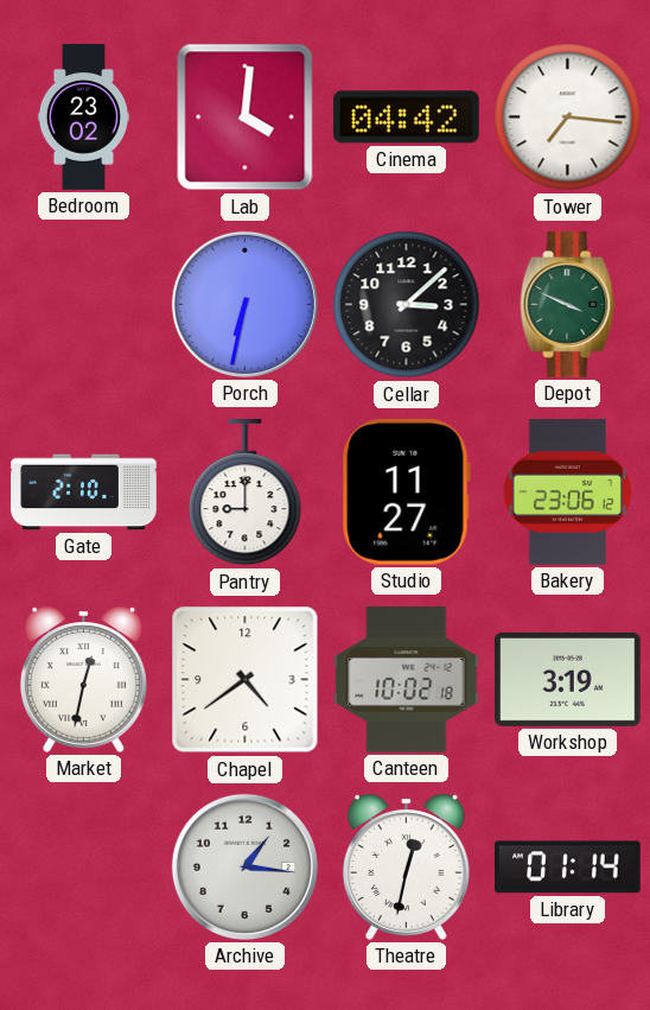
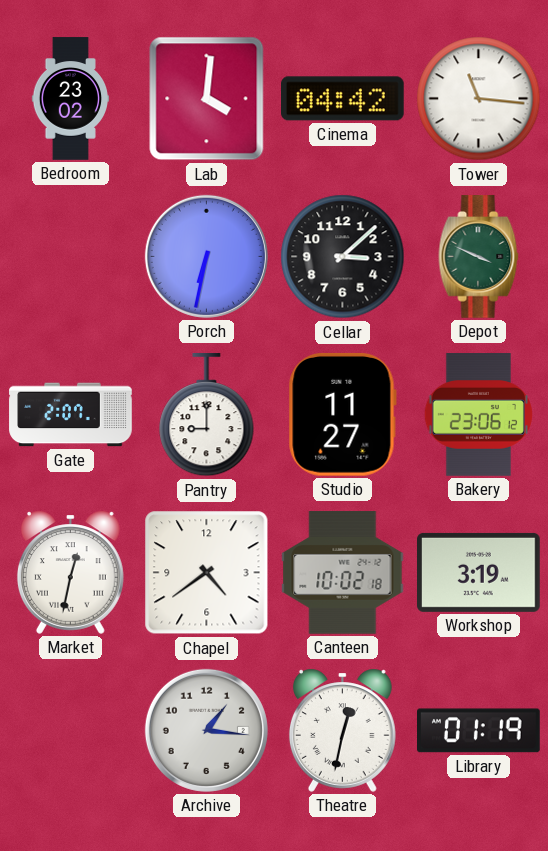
Tower: 7:16 -> 11:16
Gate: 2:10 -> 2:07
Library: 01:14 -> 01:19
